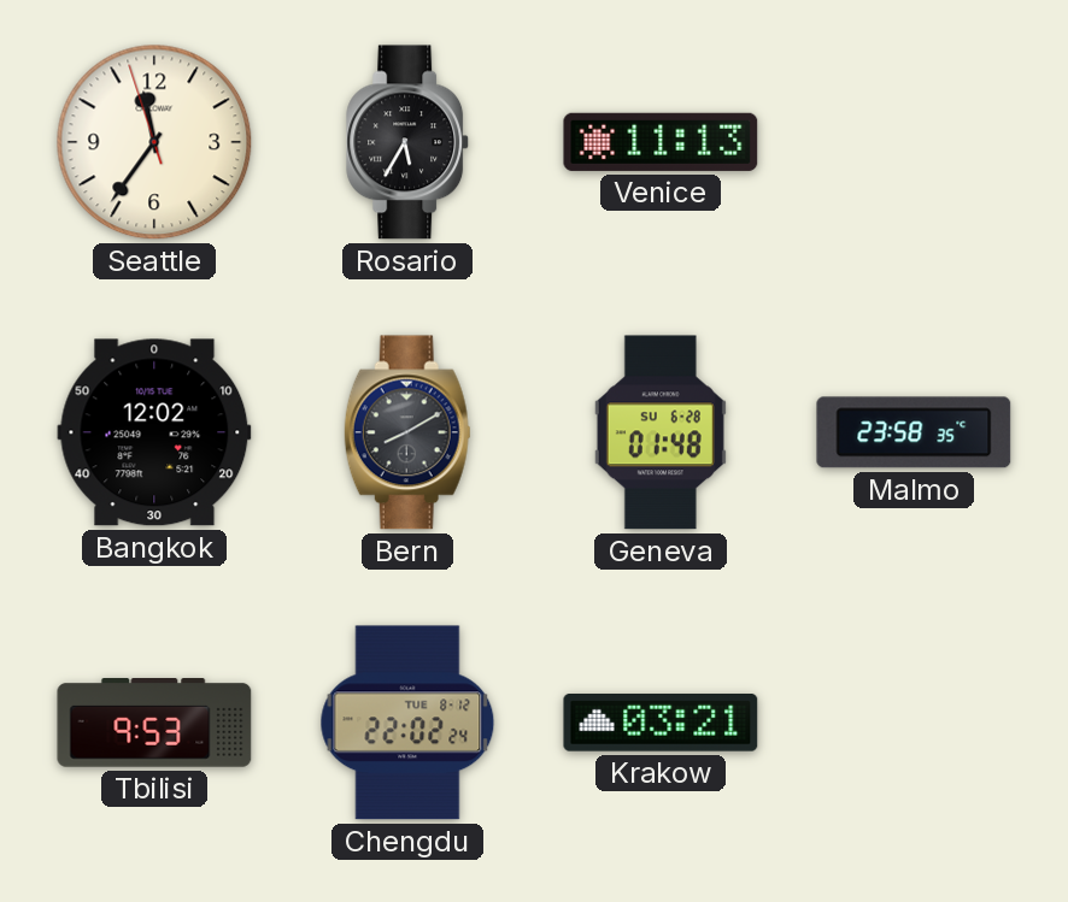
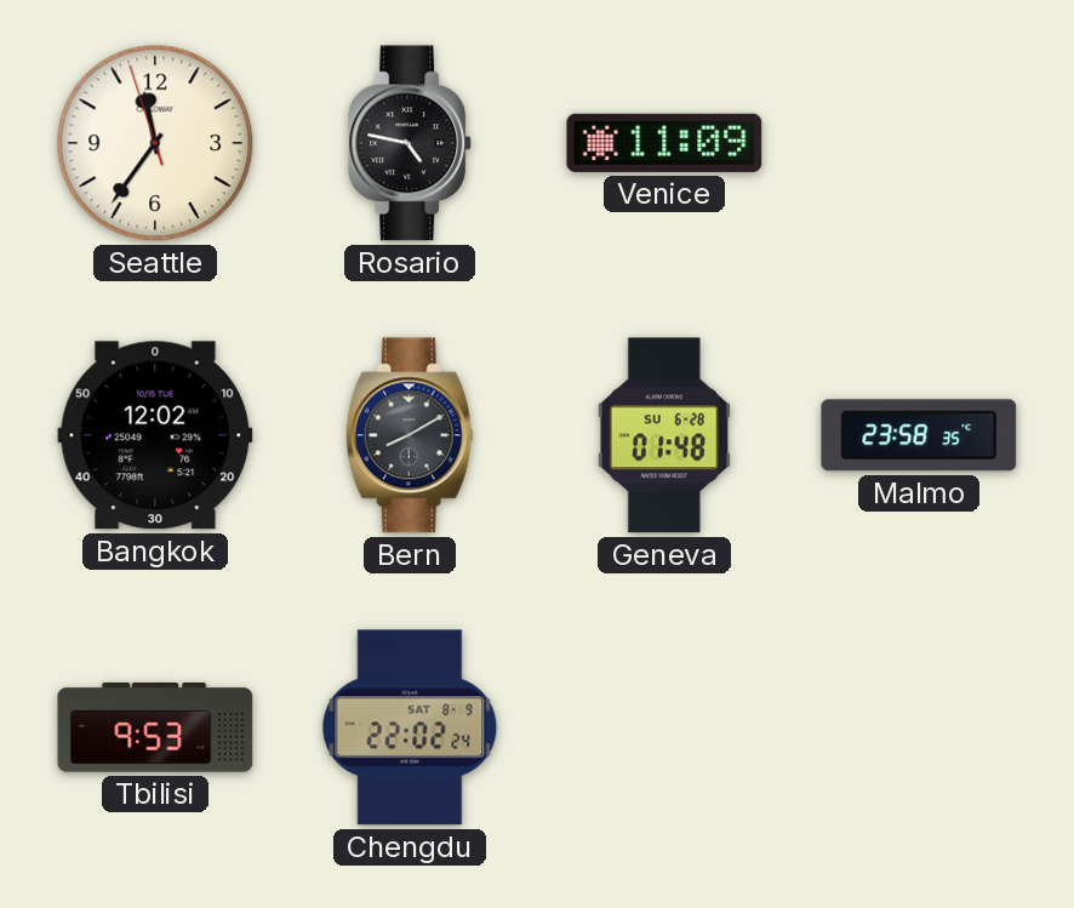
Rosario: 5:35 -> 4:47
Venice: 11:13 -> 11:09
Chengdu date: TUE 8-12 -> SAT 8-9
Krakow: 03:21 -> none
